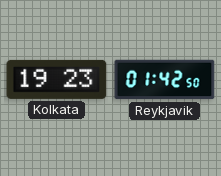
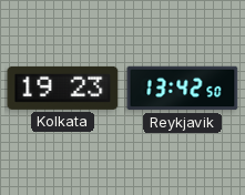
Reykjavik: 01:42 -> 13:42
